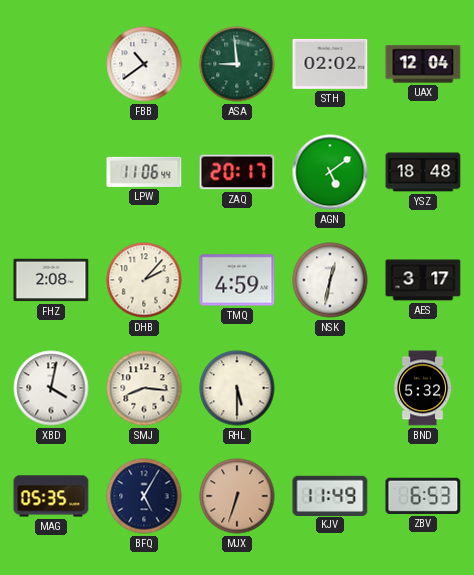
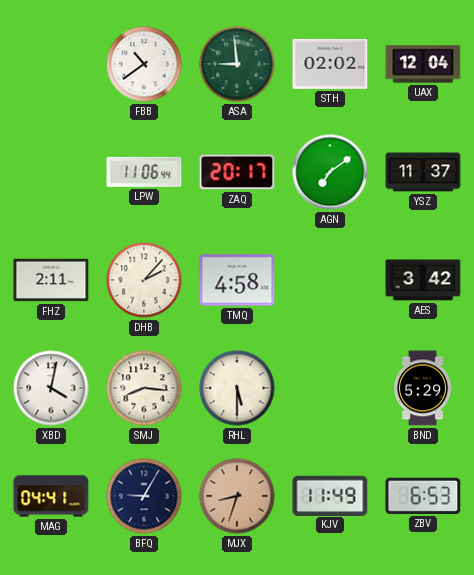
AGN: 5:09 -> 7:09
YSZ: 18:48 -> 11:37
FHZ: 2:08 -> 2:11
TMQ: 4:59 -> 4:58
NSK: 12:32 -> none
AES: 3:17 -> 3:42
BND: 5:32 -> 5:29
MAG: 05:35 -> 04:41
BFQ: 5:05 -> 9:05
MJX: 6:33 -> 8:33
